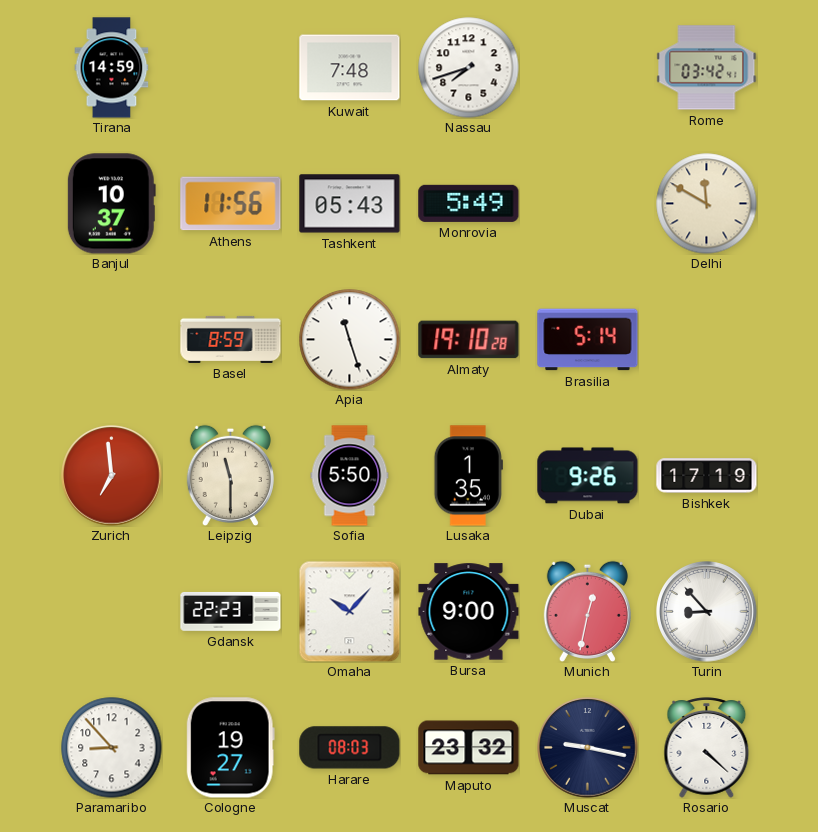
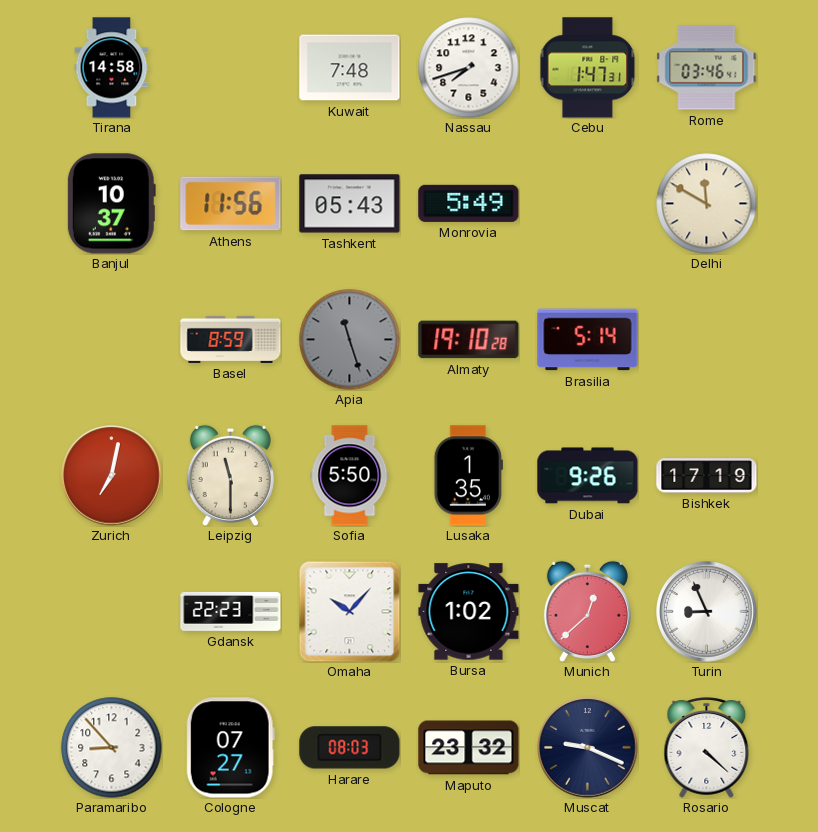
Tirana: 14:59 -> 14:58
Cebu: none -> 1:47
Rome: 03:42 -> 03:46
Apia dial: white -> grey
Zurich: 6:59 -> 7:02
Bursa: 9:00 -> 1:02
Munich: 12:32 -> 12:38
Turin: 8:53 -> 8:56
Cologne: 19:27 -> 07:27
Muscat: 9:17 -> 9:19
